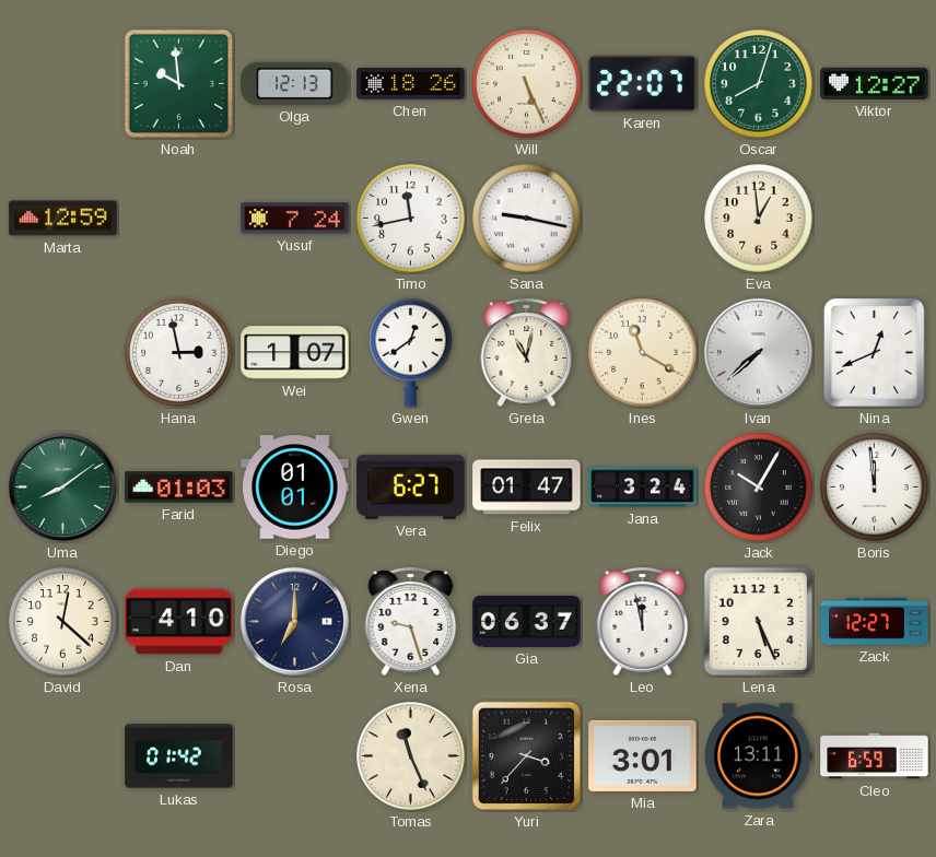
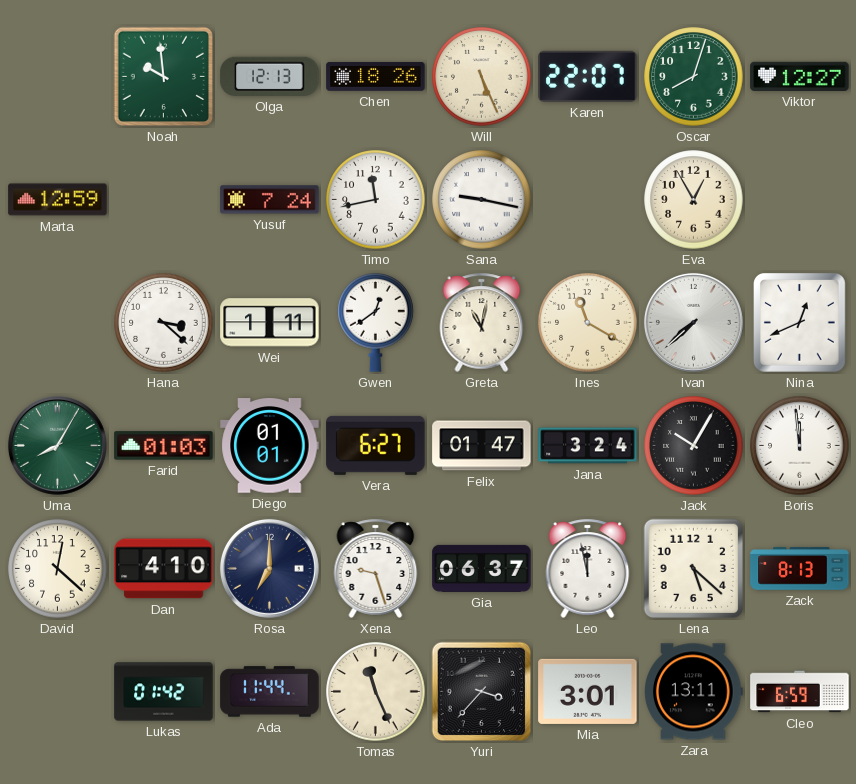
Eva: 12:59 -> 12:55
Hana: 2:58 -> 3:22
Wei: 1:07 -> 1:11
Uma: 8:09 -> 8:05
Lena: 5:26 -> 5:22
Zack: 12:27 -> 8:13
Ada: none -> 11:44
